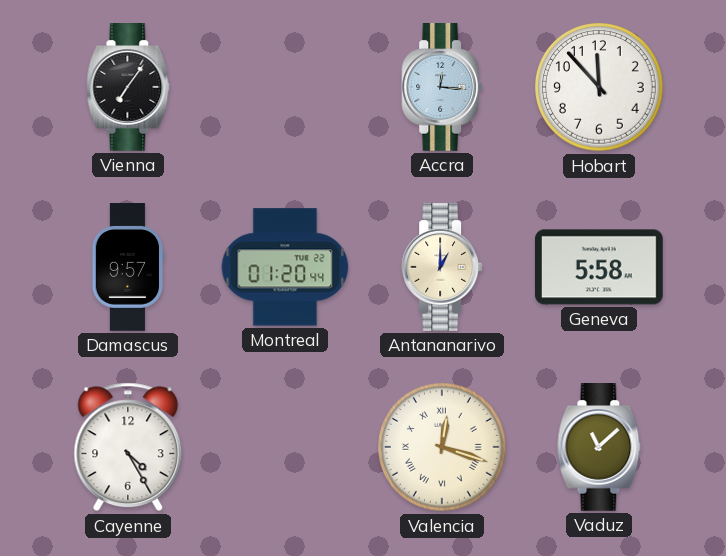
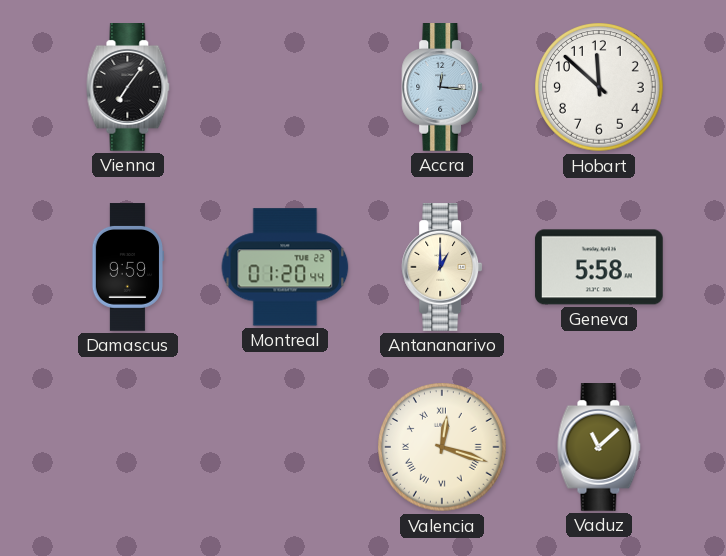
Hobart: 11:53 -> 11:52
Damascus: 9:57 -> 9:59
Cayenne: 4:25 -> none
